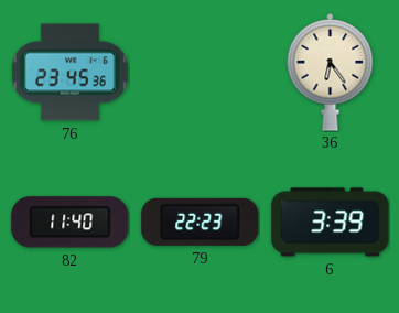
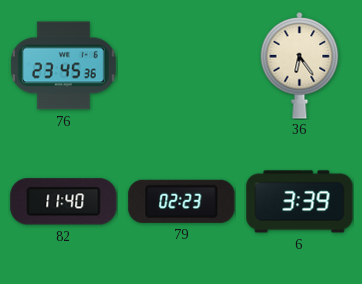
79: 22:23 -> 02:23
